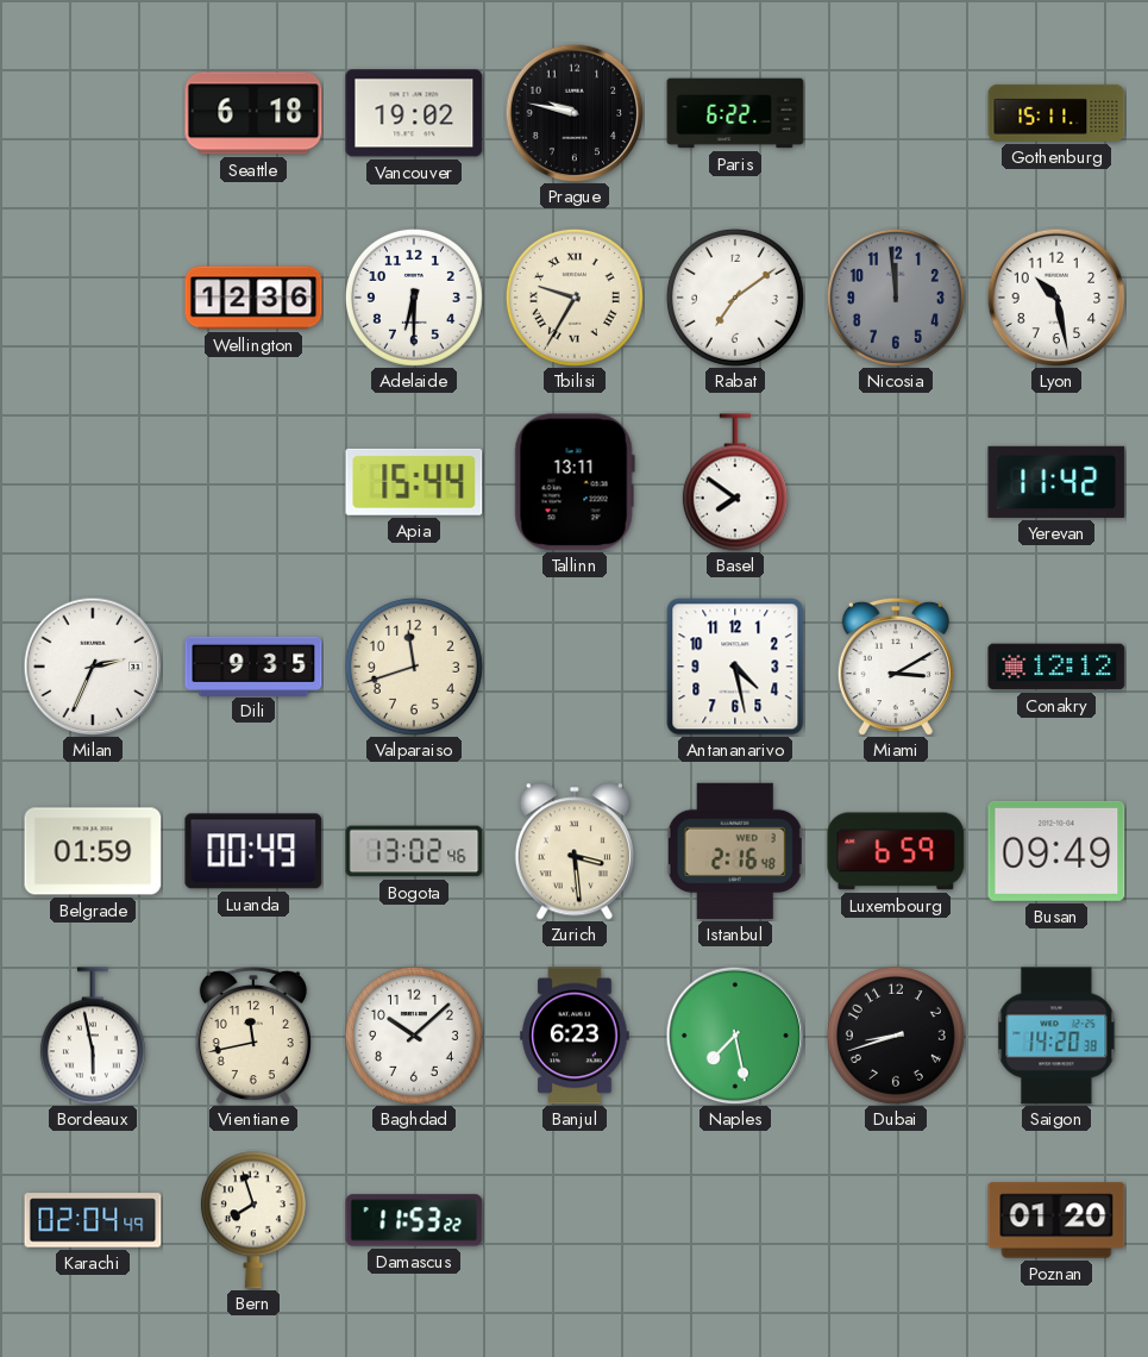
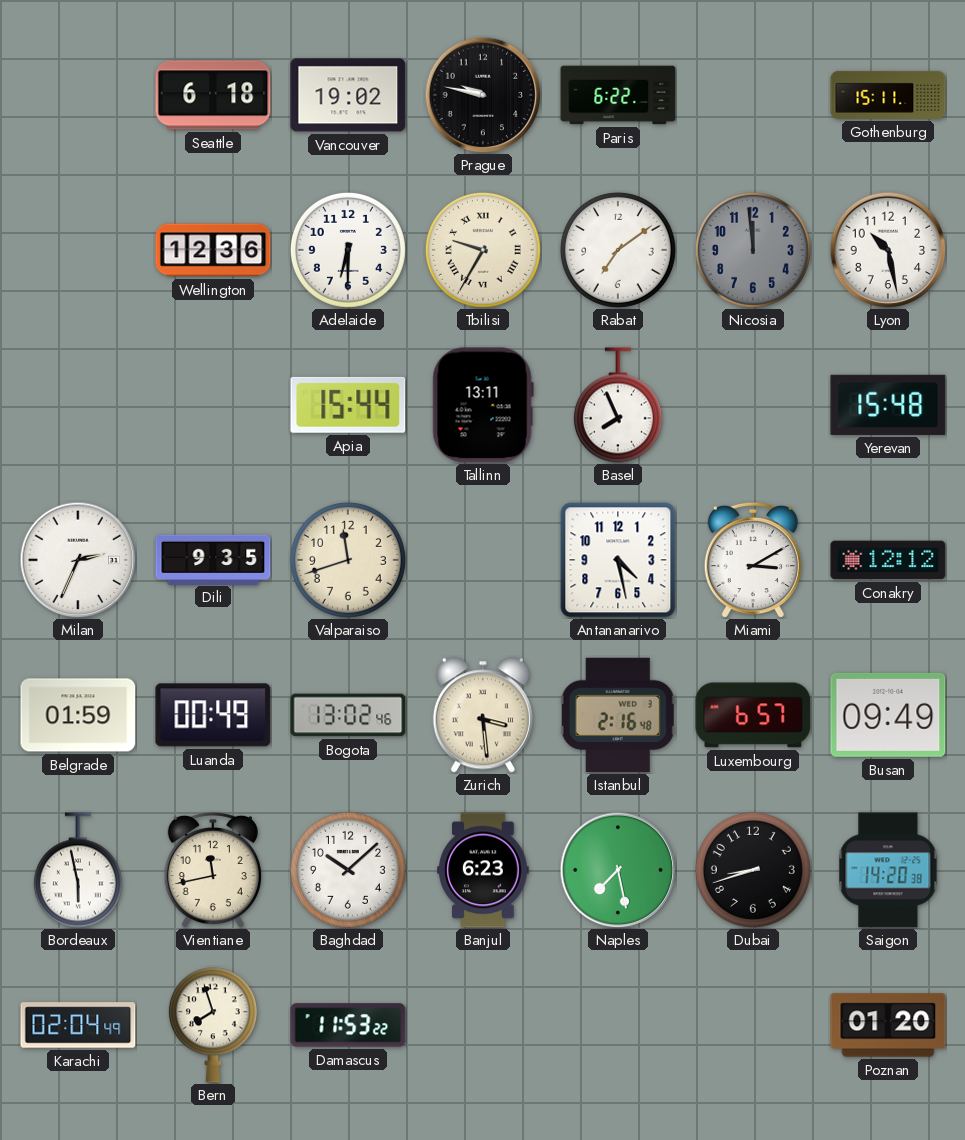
Basel: 7:51 -> 7:56
Yerevan: 11:42 -> 15:48
Luxembourg: 6:59 -> 6:57
